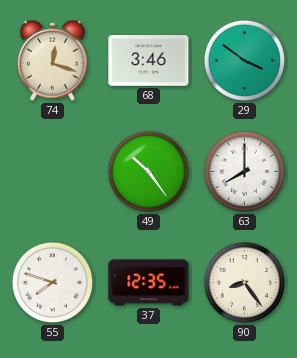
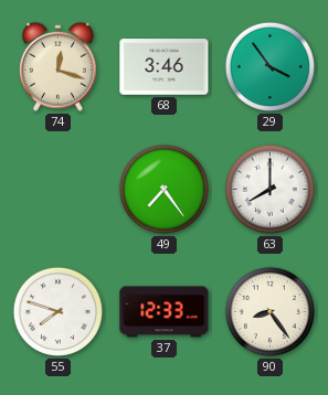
29: 3:51 -> 3:54
49: 10:24 -> 7:24
37: 12:35 -> 12:33
